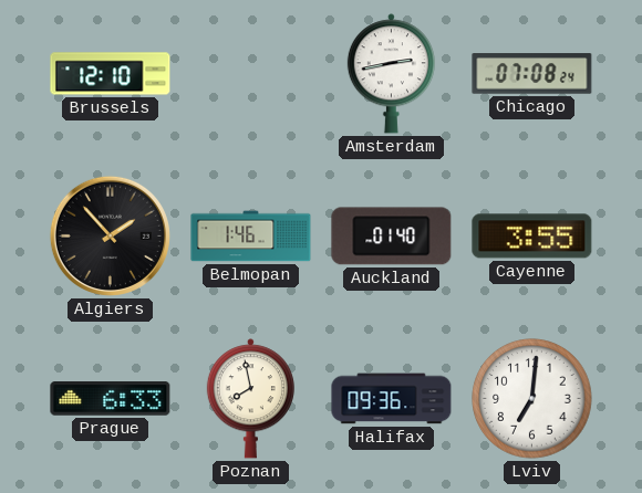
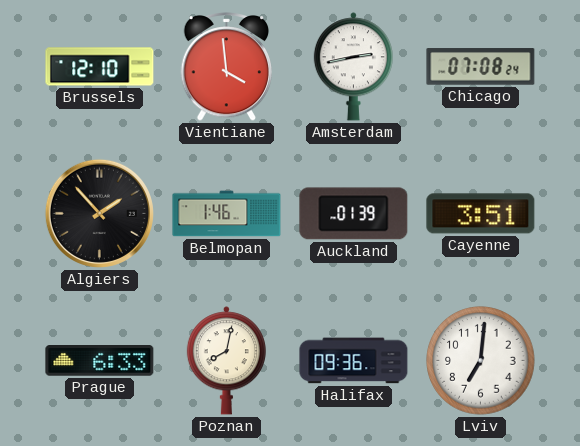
Vientiane: none -> 3:59
Auckland: 01:40 -> 01:39
Cayenne: 3:55 -> 3:51
Poznan: 7:58 -> 8:02
